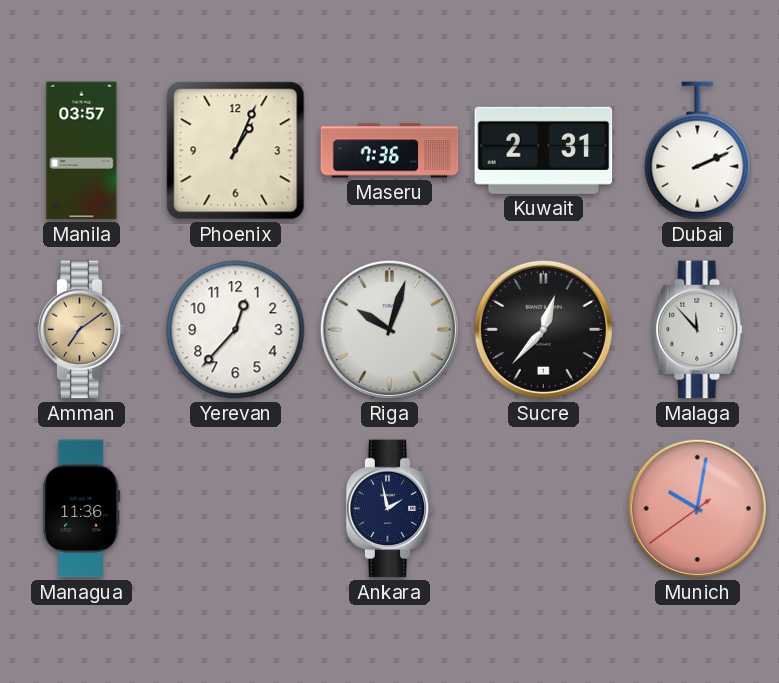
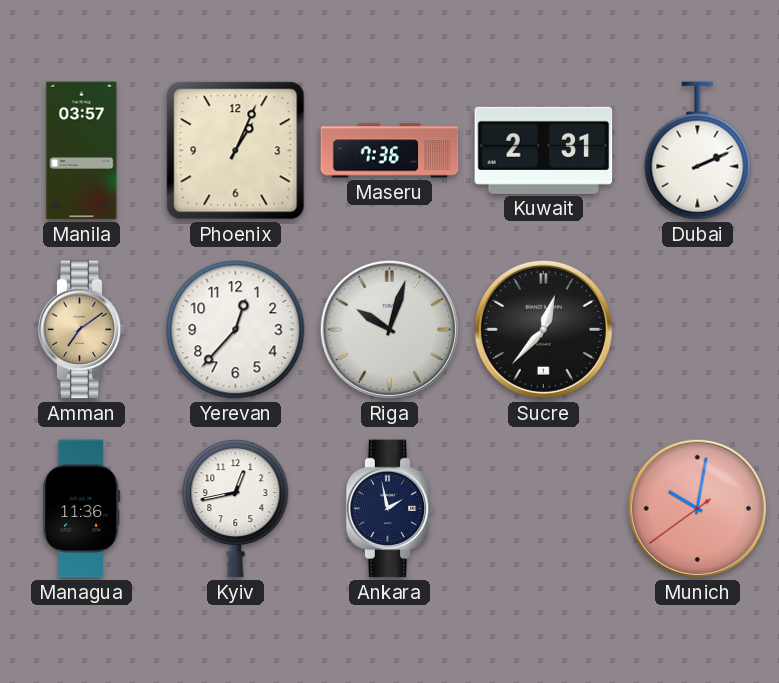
Malaga: 11:53 -> none
Kyiv: none -> 12:43
